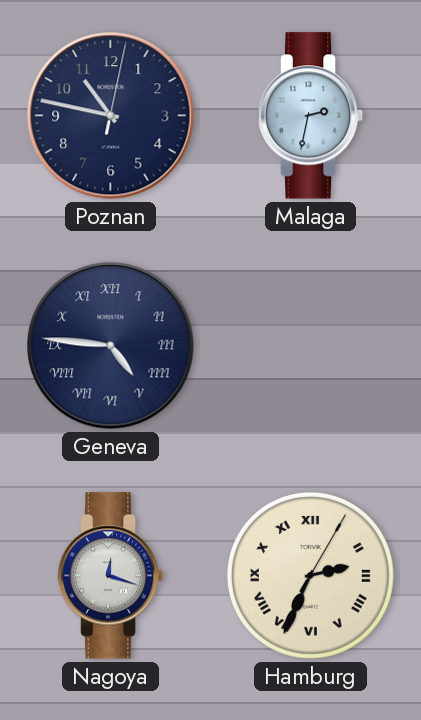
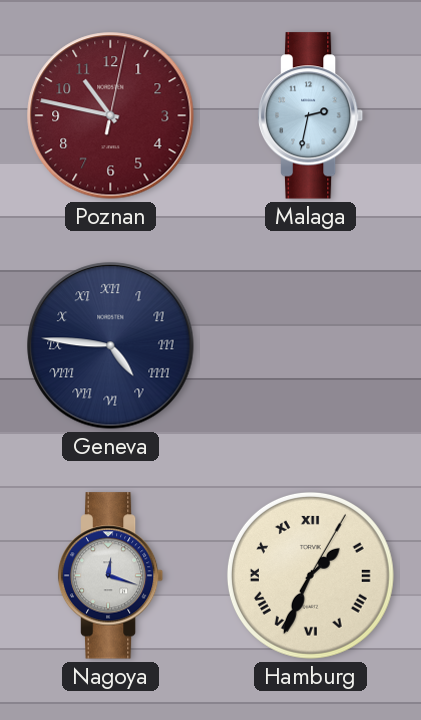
Poznan dial: navy -> burgundy
Hamburg: 2:34 -> 1:34
